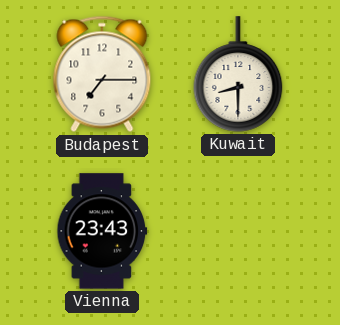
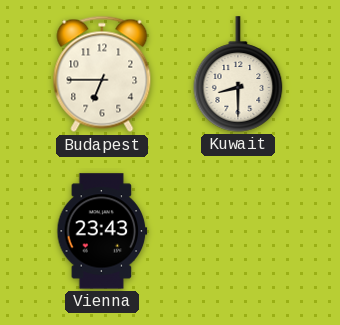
Budapest: 7:15 -> 6:45
